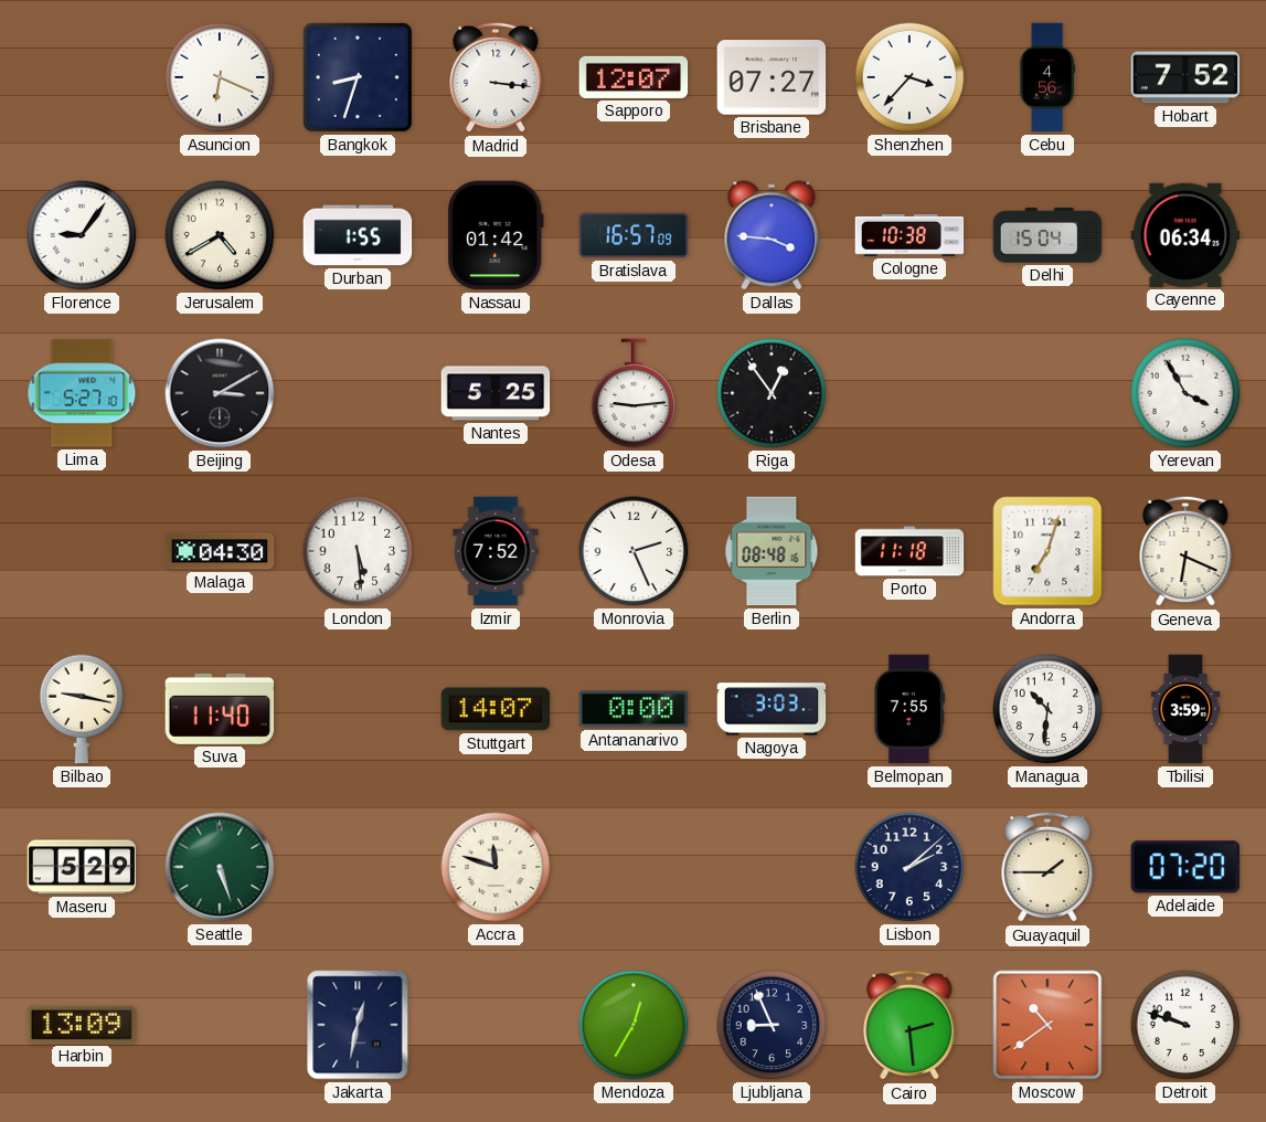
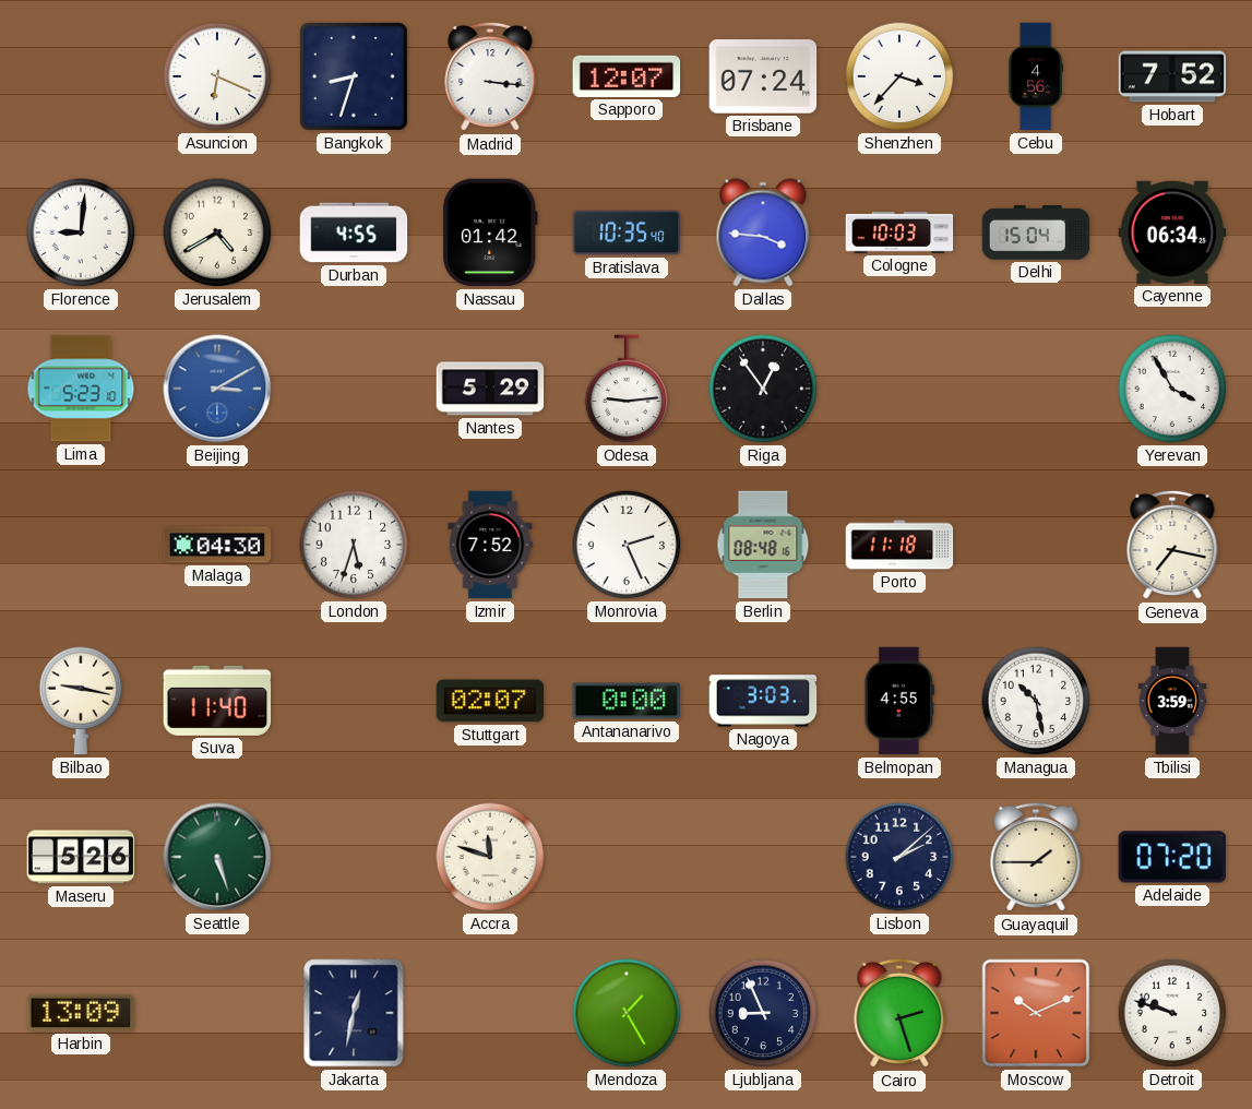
Brisbane: 07:27 -> 07:24
Florence: 9:06 -> 9:01
Durban: 1:55 -> 4:55
Bratislava: 16:57 -> 10:35
Cologne: 10:38 -> 10:03
Lima: 5:27 -> 5:23
Beijing dial: black -> blue
Nantes: 5:25 -> 5:29
London: 5:29 -> 5:33
Andorra: 7:03 -> none
Geneva: 6:19 -> 7:17
Stuttgart: 14:07 -> 02:07
Belmopan: 7:55 -> 4:55
Managua: 10:31 -> 10:28
Maseru: 5:29 -> 5:26
Mendoza: 12:35 -> 1:25
Cairo: 2:29 -> 2:27
Moscow: 10:39 -> 10:11
